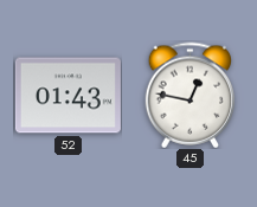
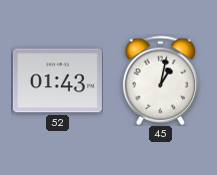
45: 12:47 -> 1:02
